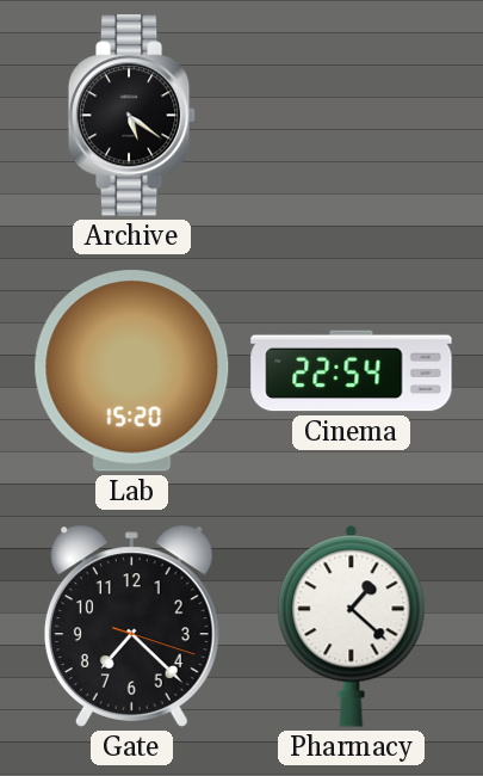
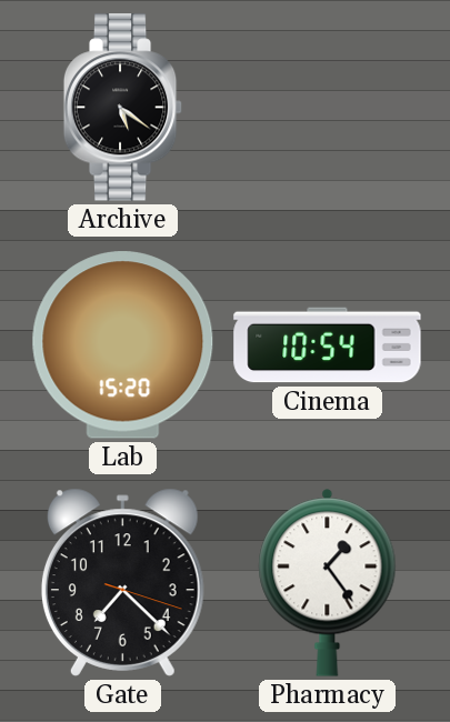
Cinema: 22:54 -> 10:54
Pharmacy: 1:22 -> 1:24
